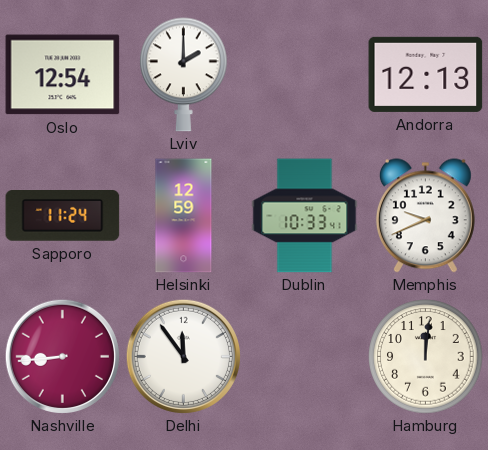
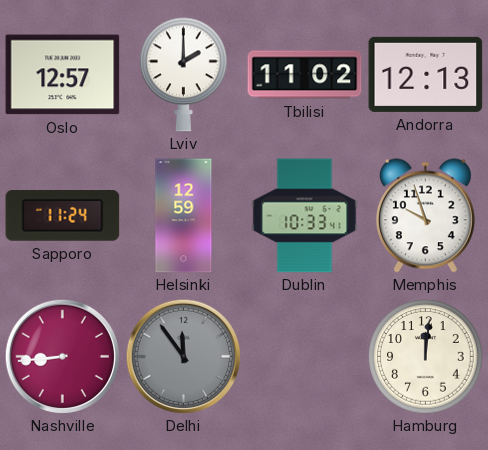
Oslo: 12:54 -> 12:57
Tbilisi: none -> 11:02
Memphis: 9:41 -> 9:57
Delhi dial: white -> grey
